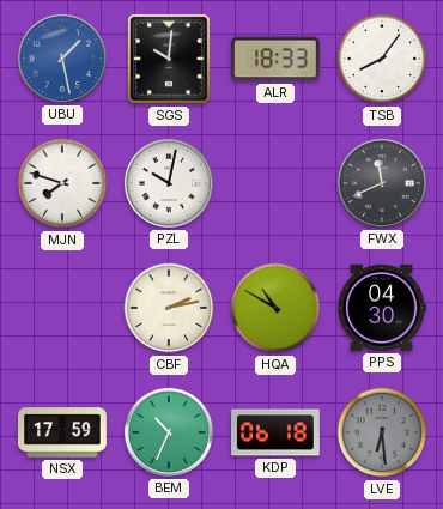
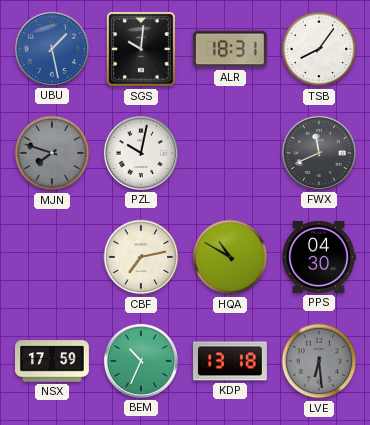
ALR: 18:33 -> 18:31
MJN dial: white -> grey
CBF: 2:13 -> 7:13
KDP: 06:18 -> 13:18
